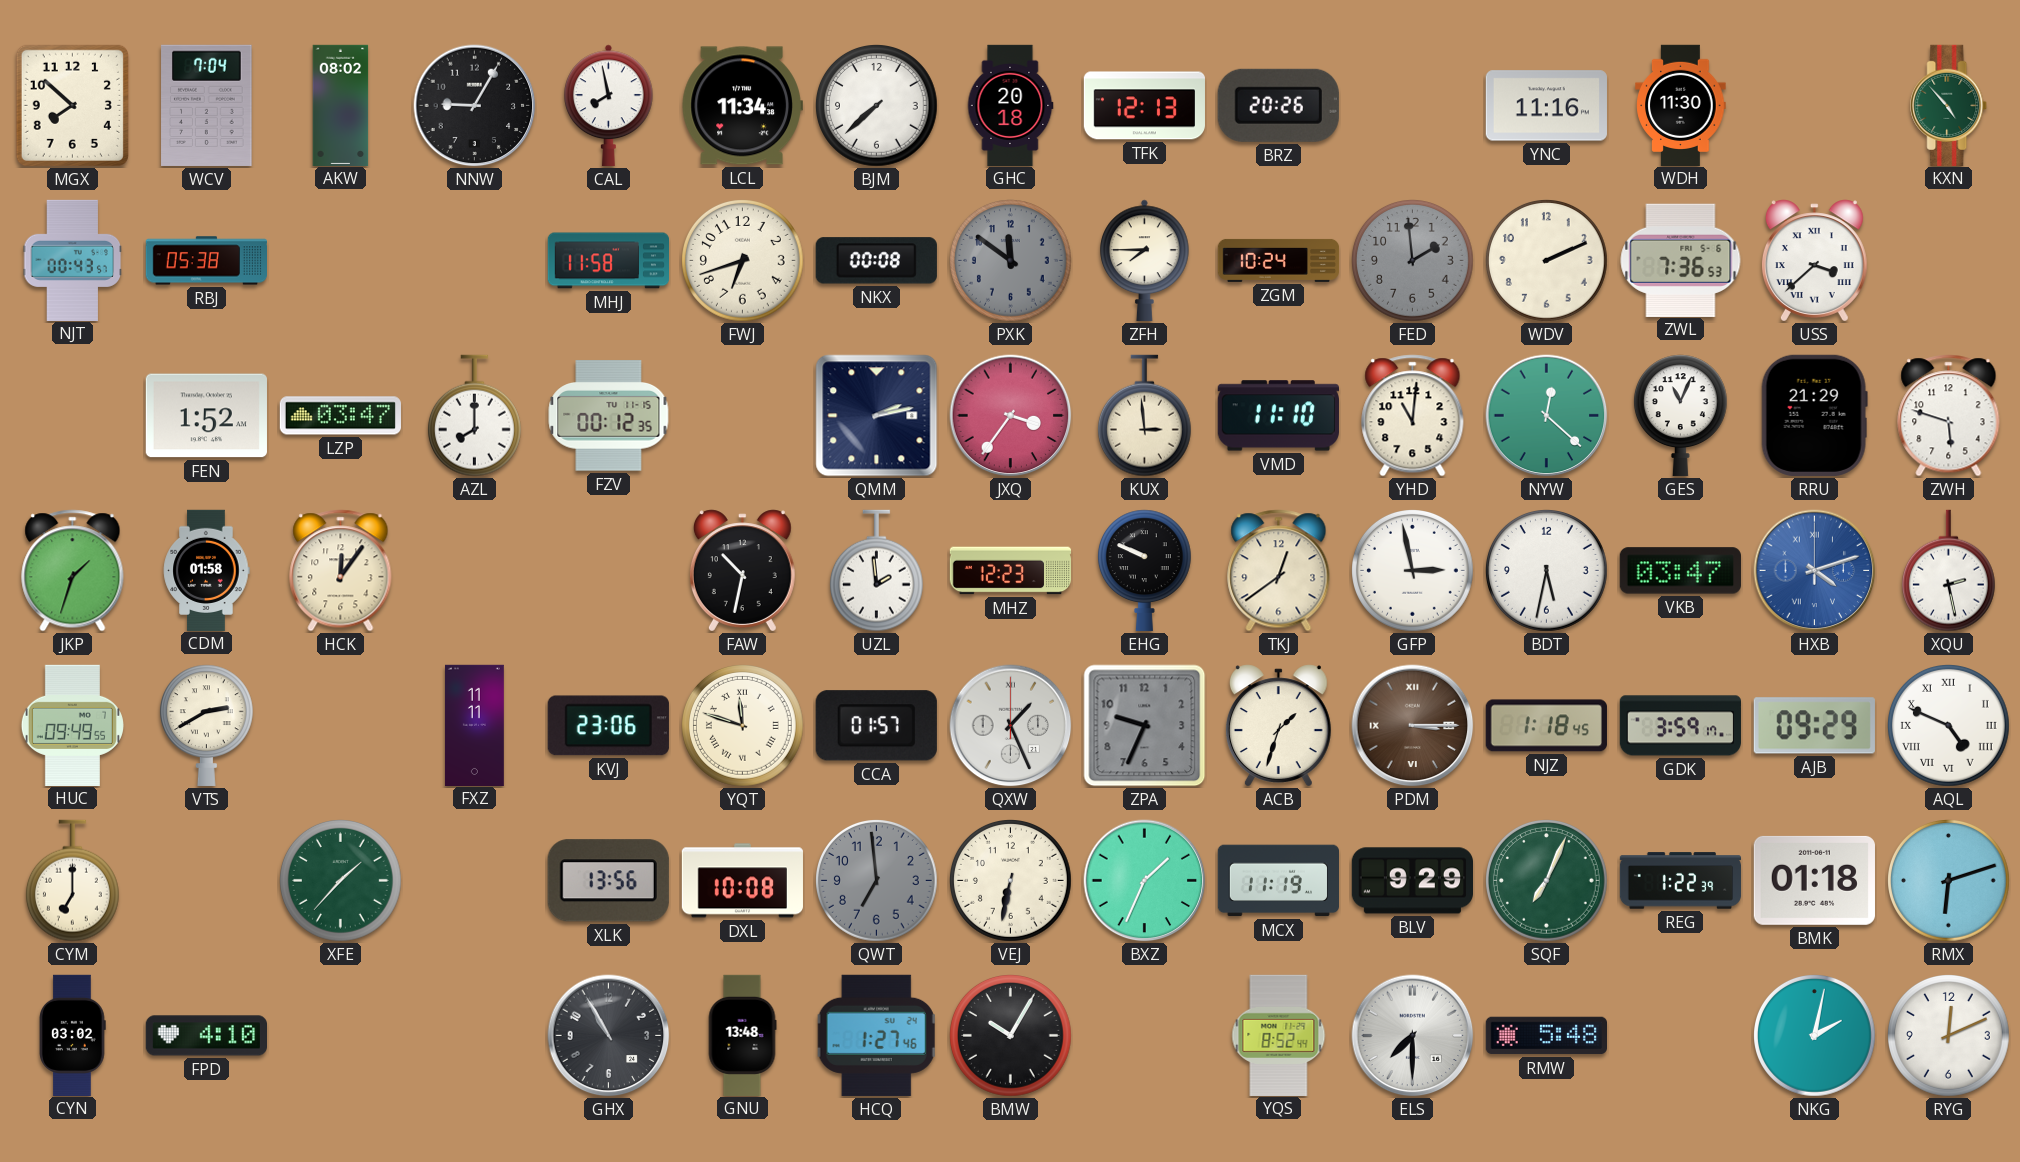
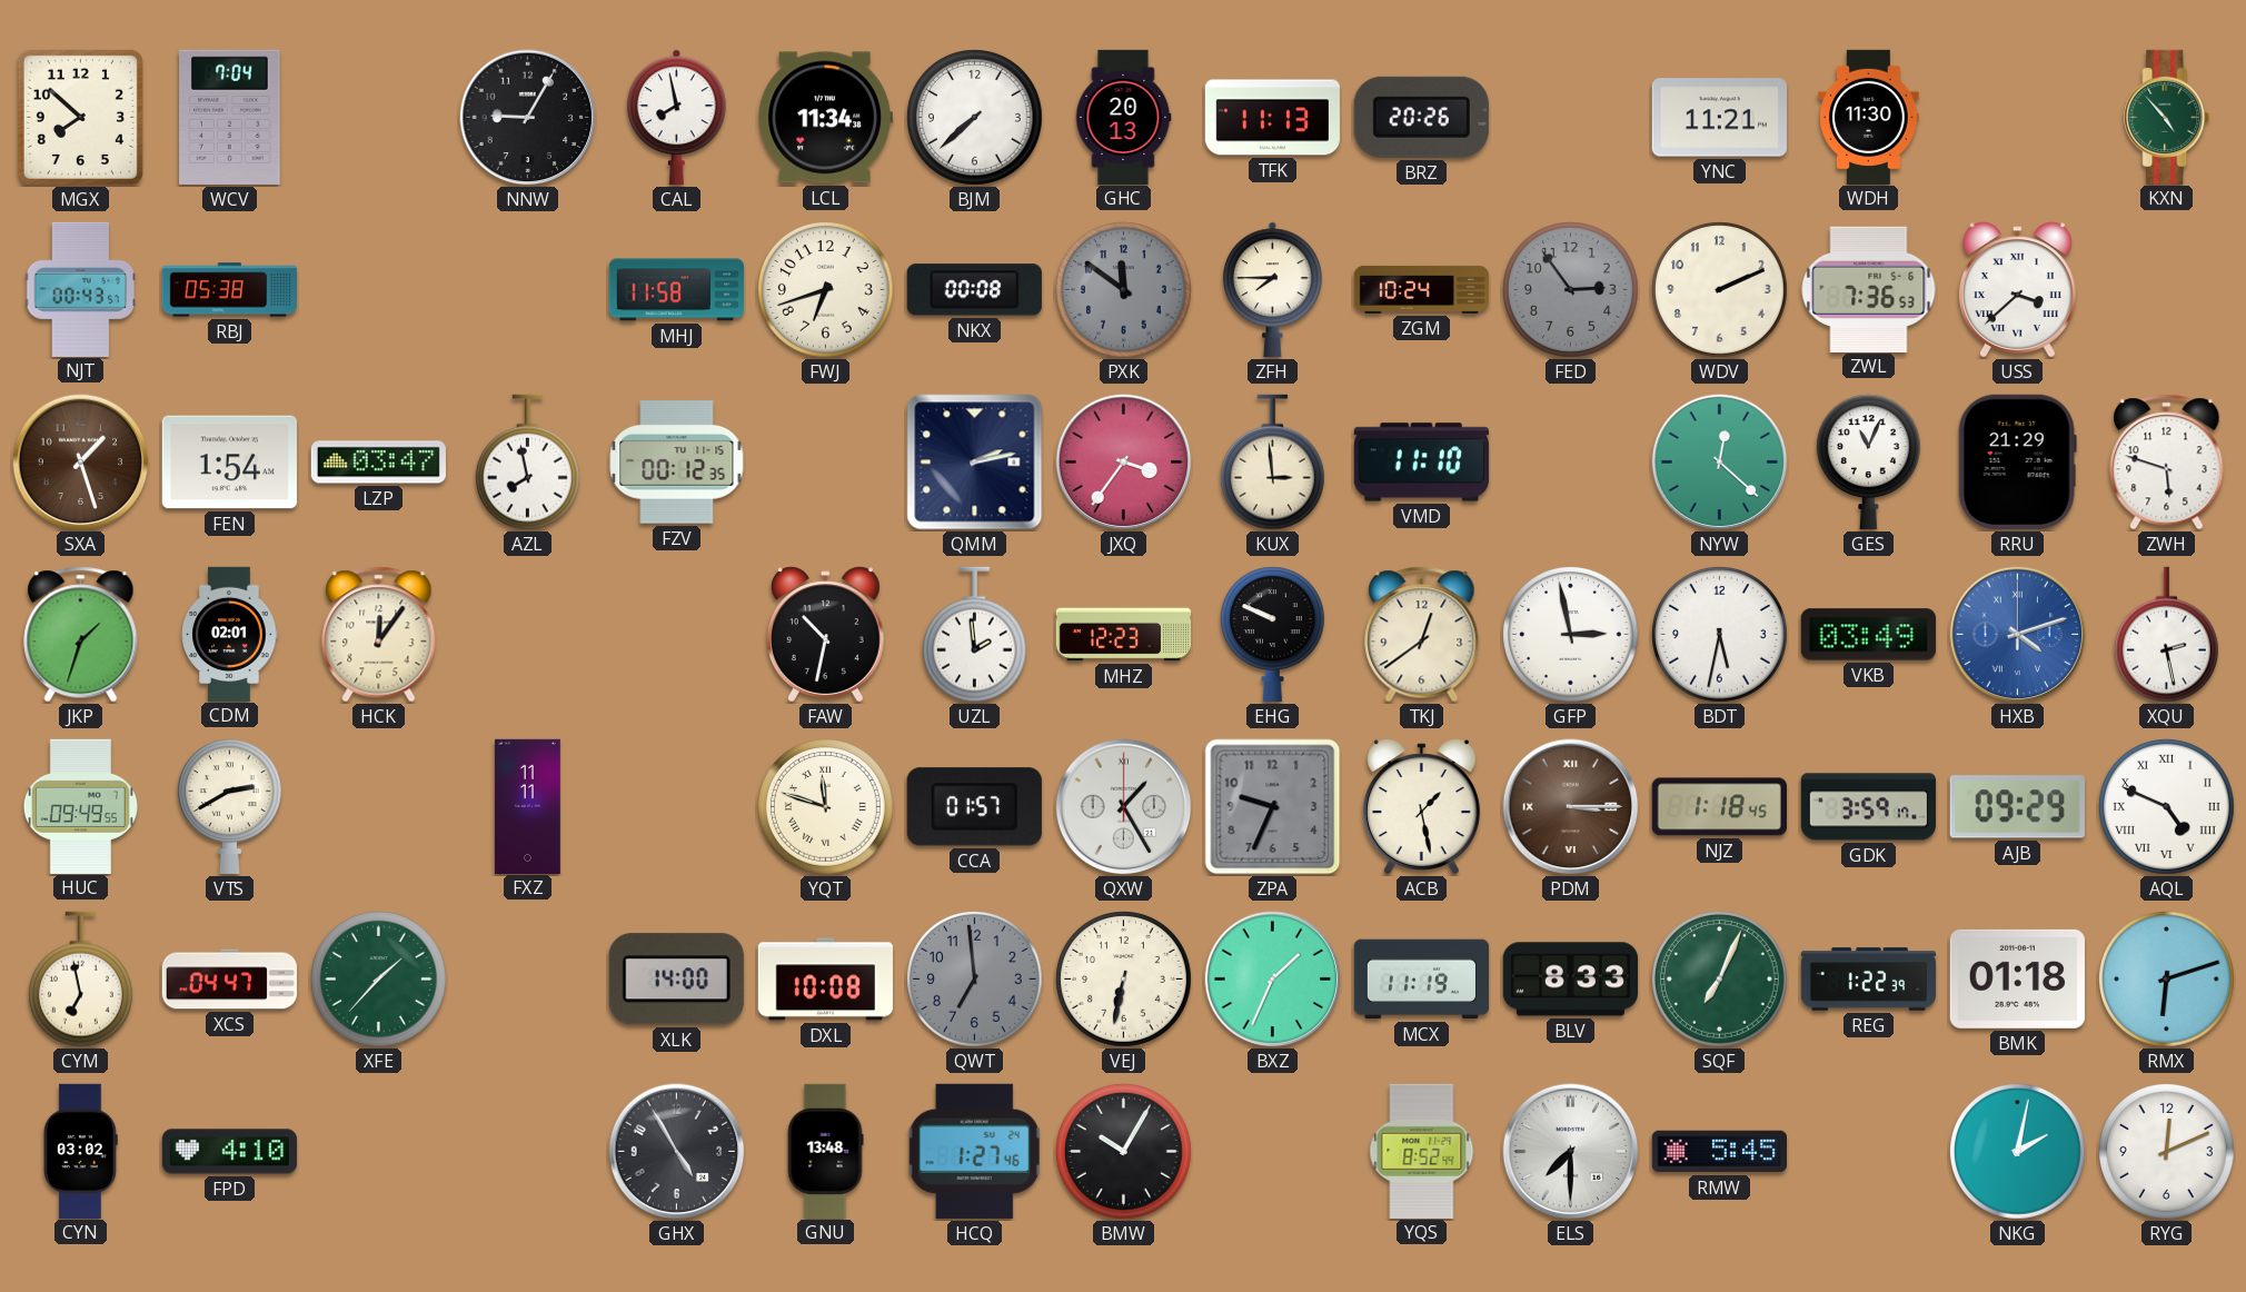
AKW: 08:02 -> none
GHC: 20:18 -> 20:13
TFK: 12:13 -> 11:13
YNC: 11:16 -> 11:21
FED: 1:59 -> 2:54
SXA: none -> 1:27
FEN: 1:52 -> 1:54
AZL: 8:00 -> 7:58
YHD: 11:01 -> none
CDM: 01:58 -> 02:01
VKB: 03:47 -> 03:49
KVJ: 23:06 -> none
QXW: 1:26 -> 1:25
ACB: 1:33 -> 1:28
CYM: 7:00 -> 6:58
XCS: none -> 04:47
XLK: 13:56 -> 14:00
BLV: 9:29 -> 8:33
GHX: 10:55 -> 4:55
RMW: 5:48 -> 5:45
